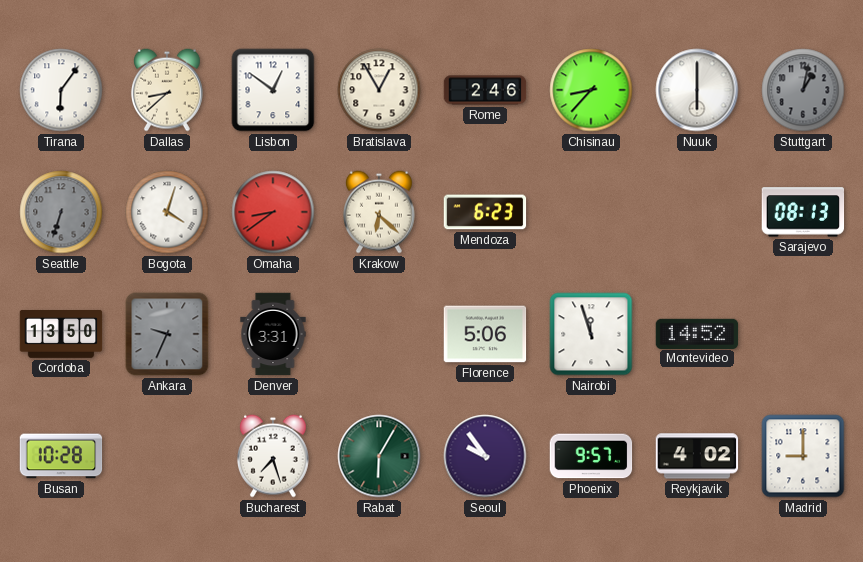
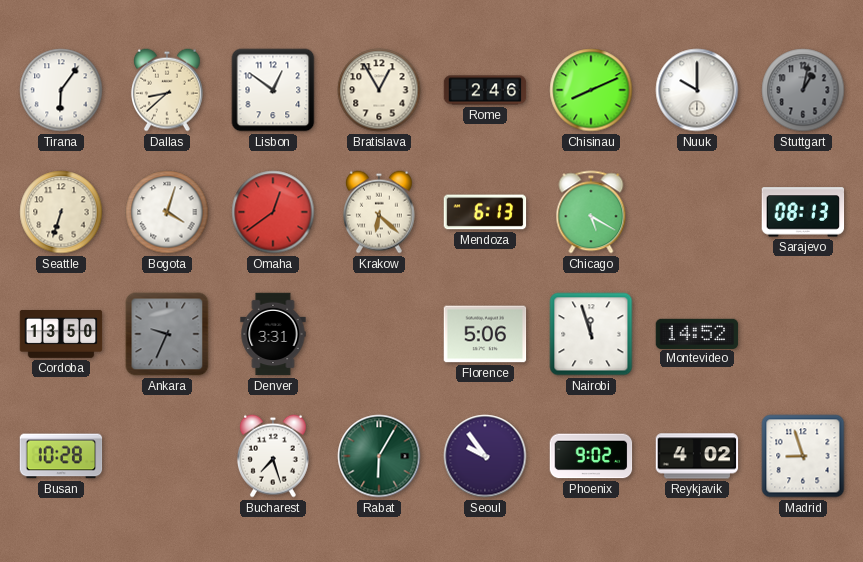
Chisinau: 8:37 -> 8:11
Nuuk: 6:00 -> 10:00
Seattle dial: grey -> cream
Omaha: 8:39 -> 12:39
Mendoza: 6:23 -> 6:13
Chicago: none -> 5:20
Phoenix: 9:57 -> 9:02
Madrid: 9:00 -> 8:57
